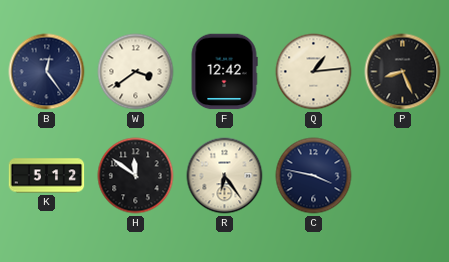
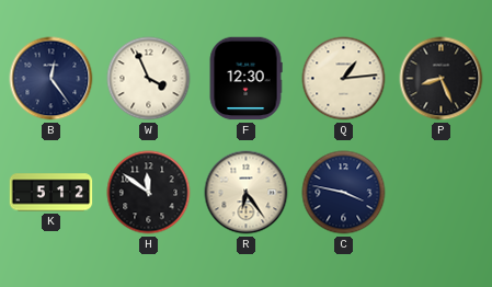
W: 3:39 -> 3:56
F: 12:42 -> 12:30
